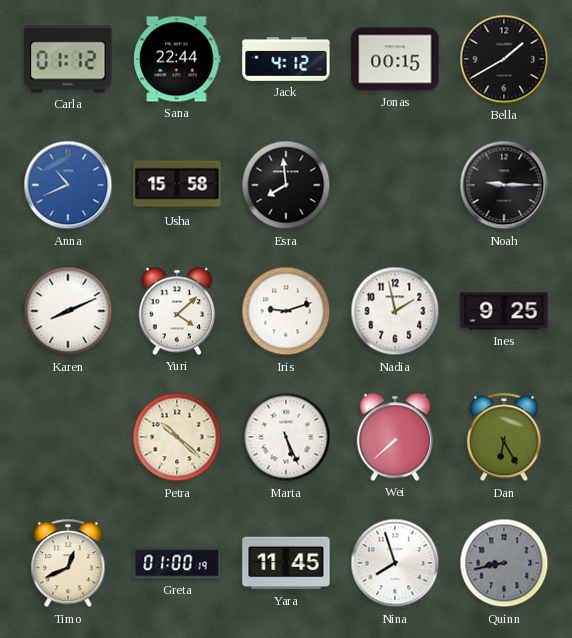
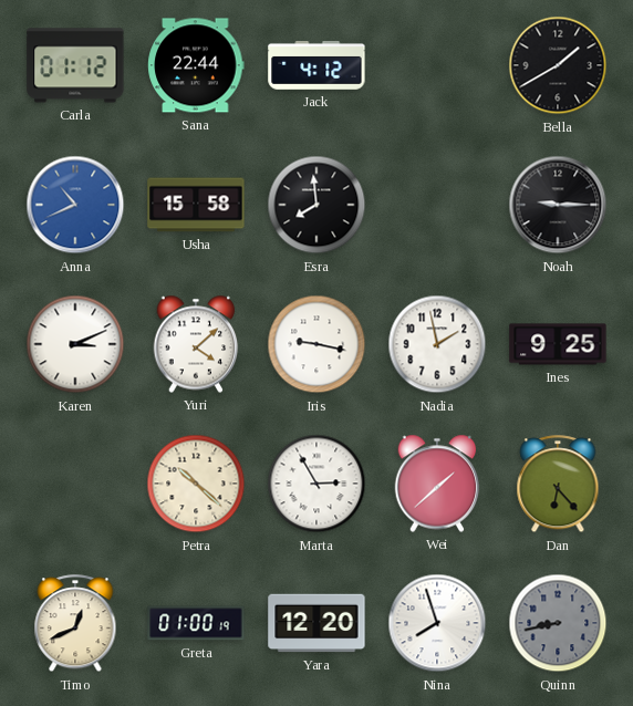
Jonas: 00:15 -> none
Karen: 8:11 -> 3:11
Iris: 9:12 -> 9:17
Marta: 5:26 -> 2:55
Wei: 7:38 -> 1:38
Dan: 6:25 -> 6:23
Yara: 11:45 -> 12:20
